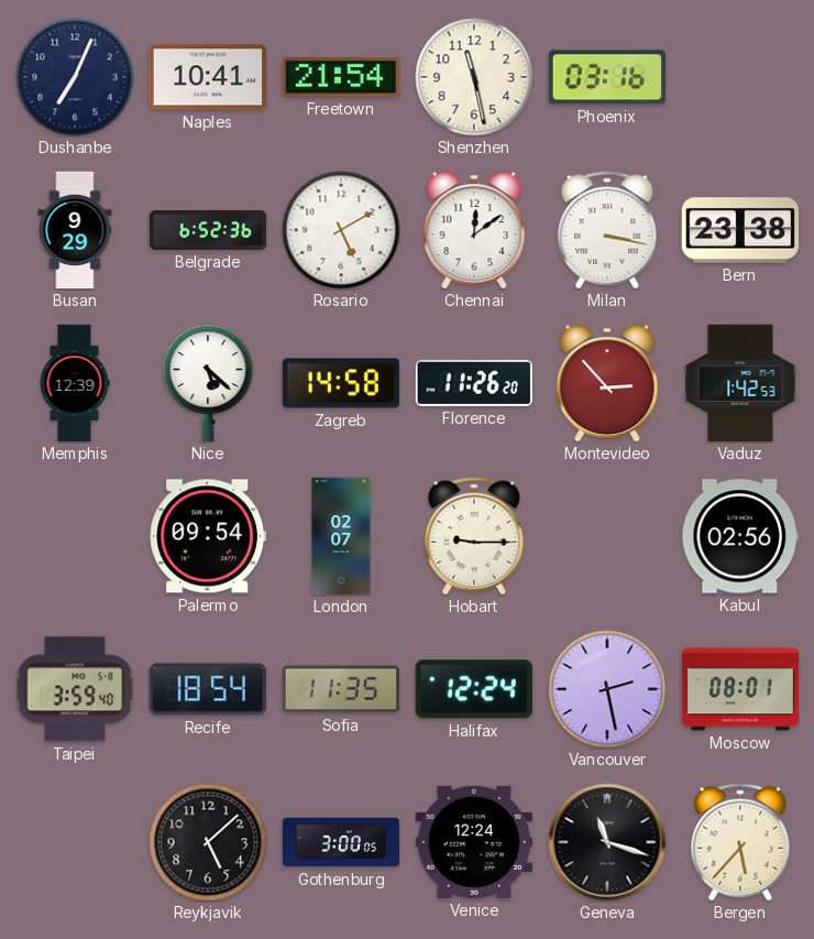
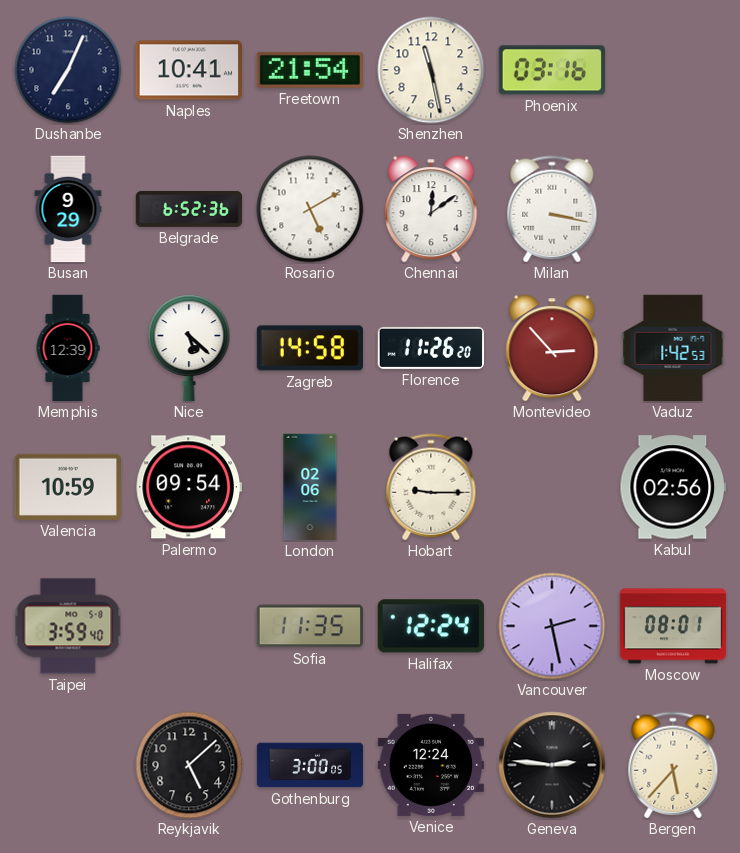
Bern: 23:38 -> none
Valencia: none -> 10:59
London: 02:07 -> 02:06
Recife: 18:54 -> none
Geneva: 11:18 -> 2:46
